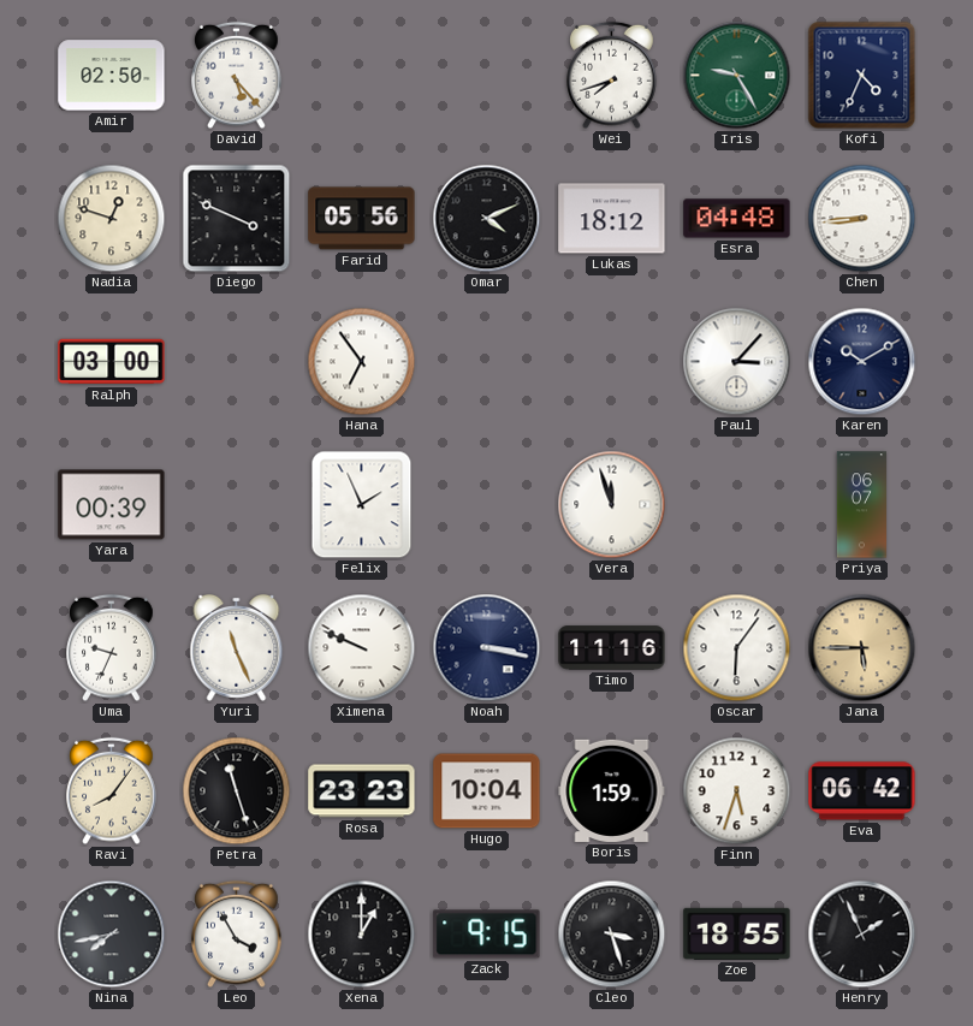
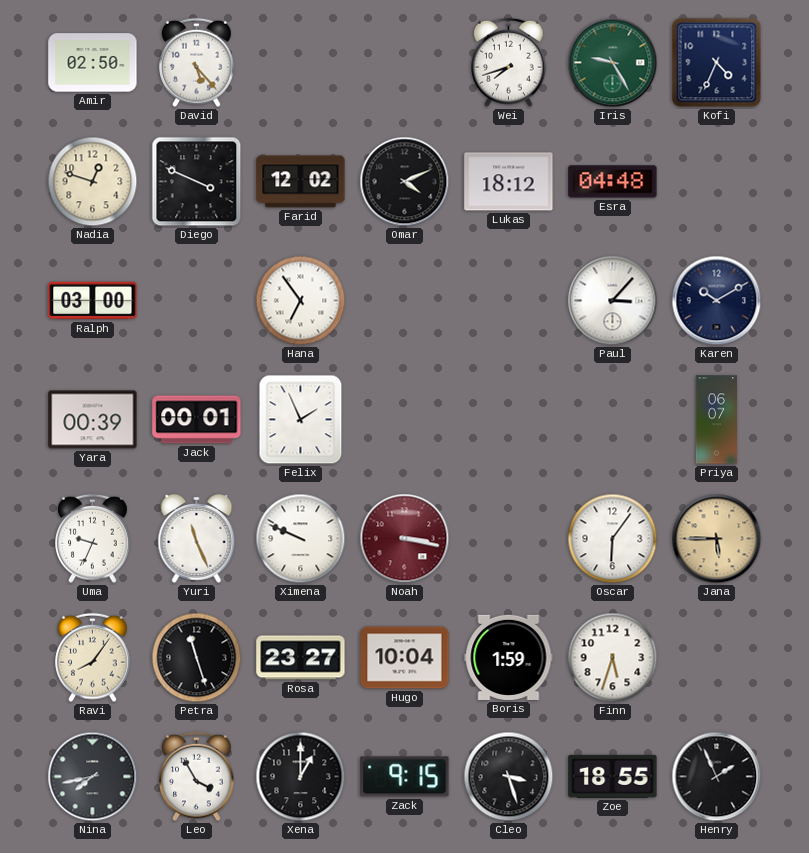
Farid: 05:56 -> 12:02
Chen: 8:44 -> none
Jack: none -> 00:01
Vera: 11:57 -> none
Noah dial: navy -> burgundy
Timo: 11:16 -> none
Rosa: 23:23 -> 23:27
Eva: 06:42 -> none
